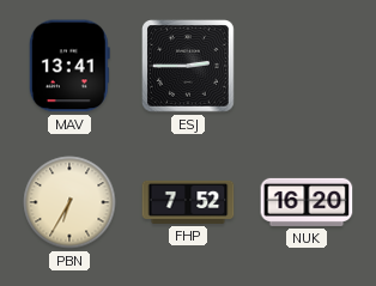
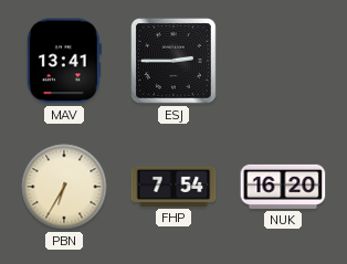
FHP: 7:52 -> 7:54
